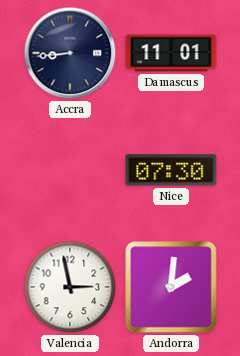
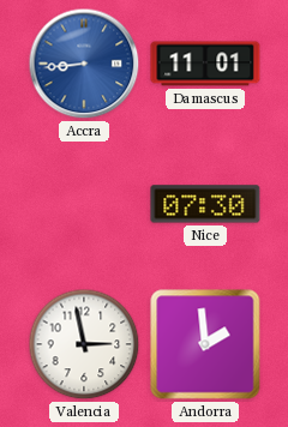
Accra dial: navy -> blue
Andorra: 2:01 -> 1:59
